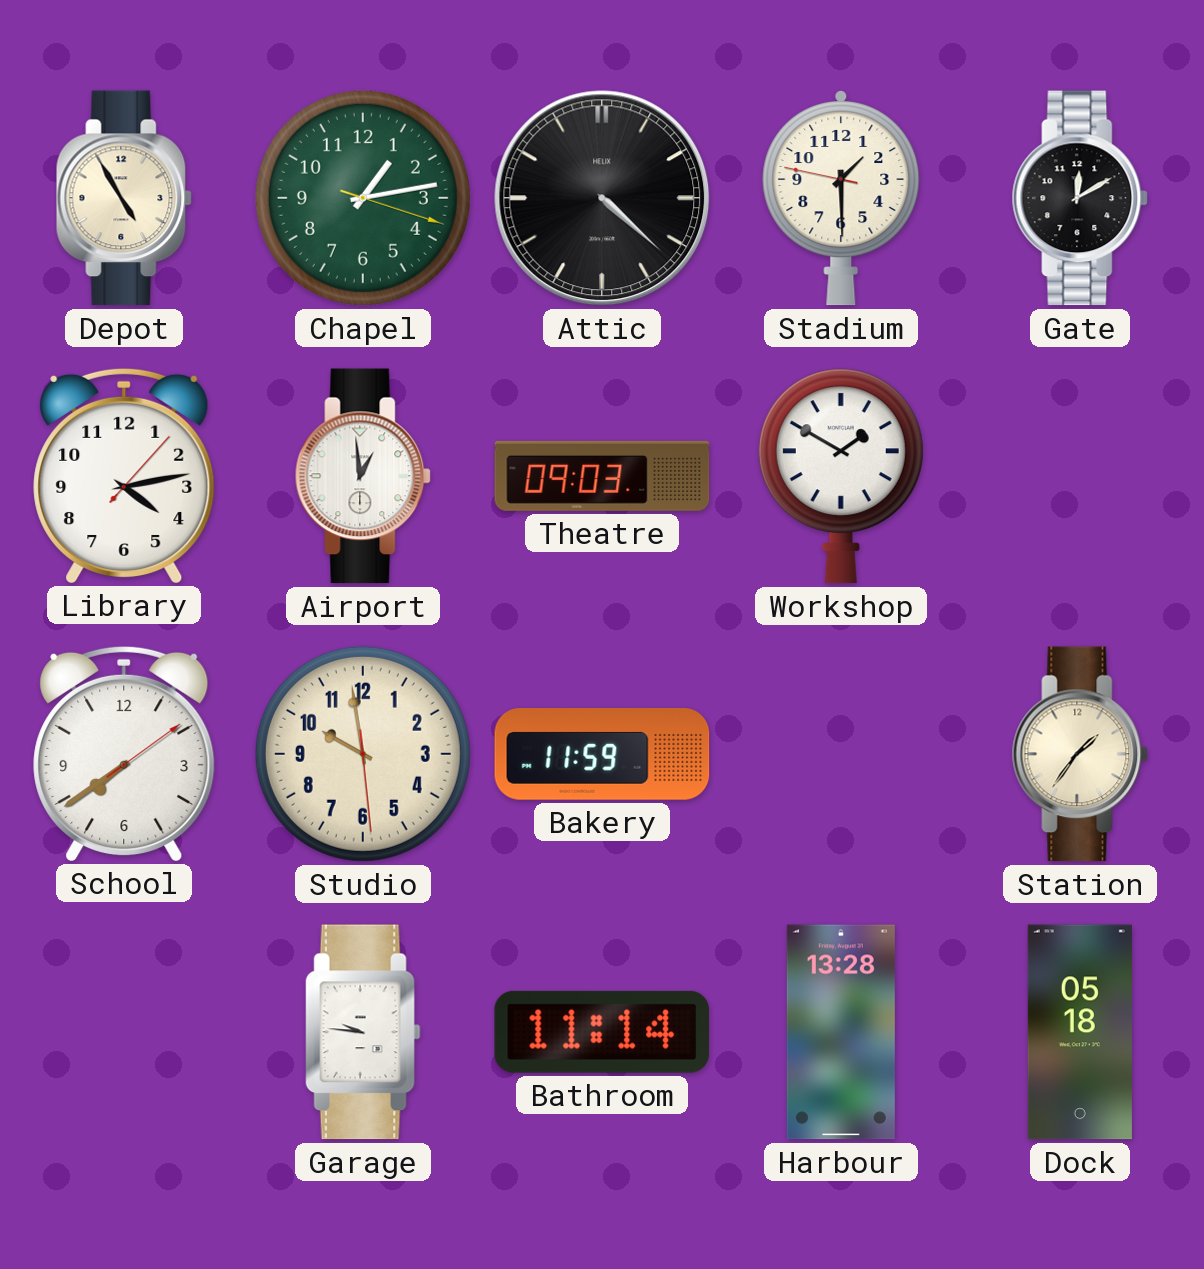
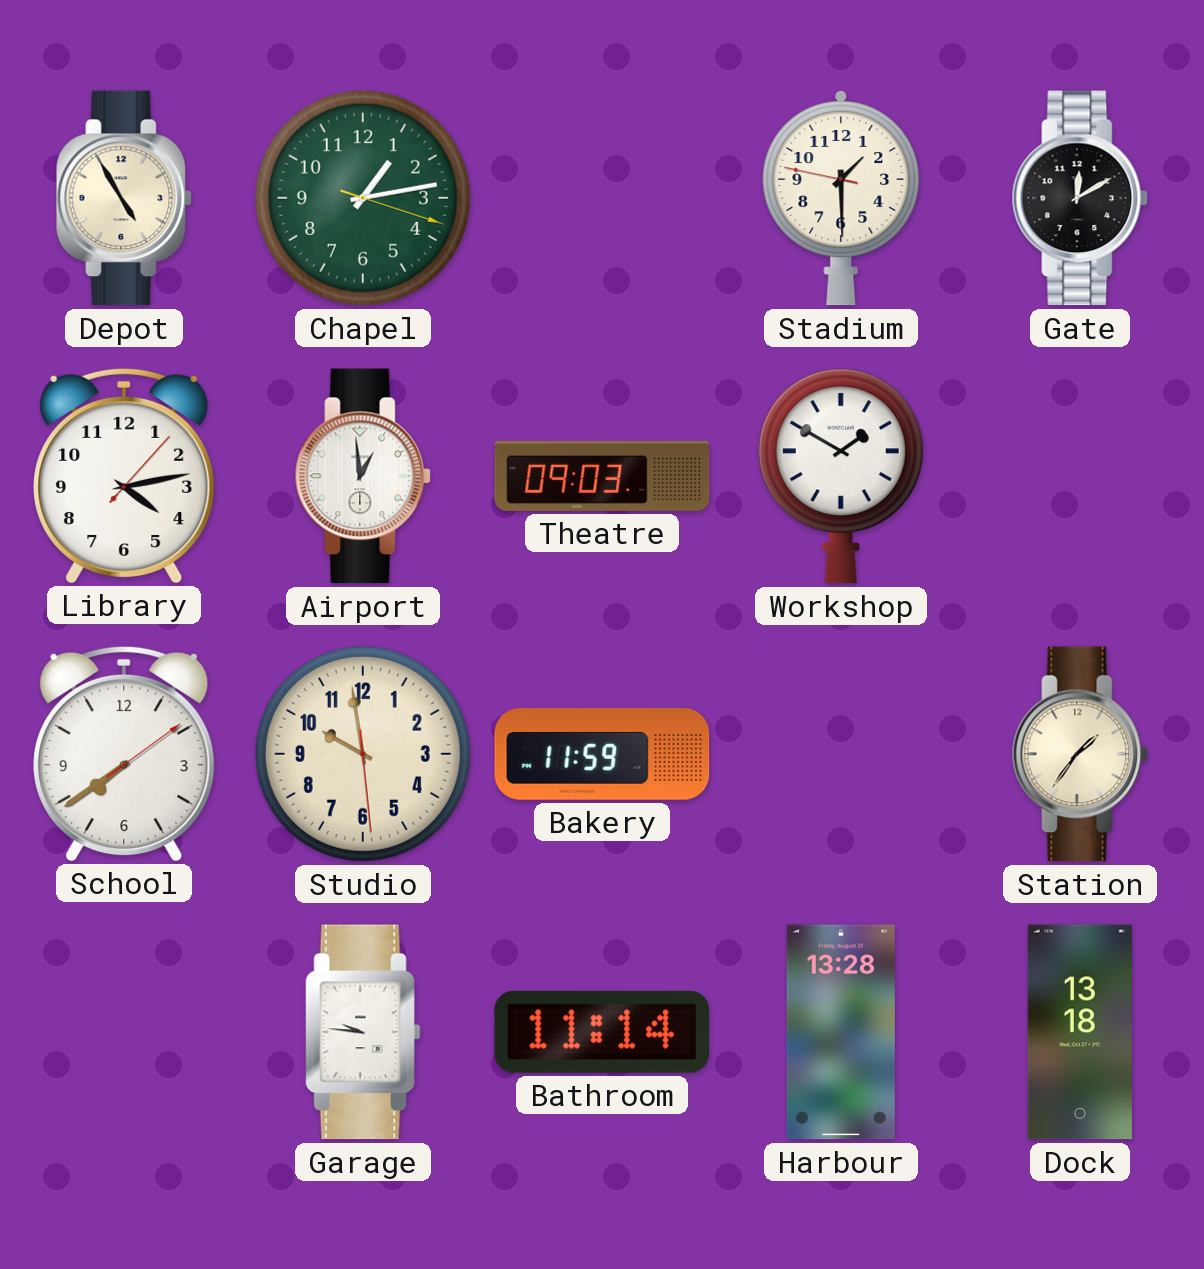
Attic: 4:22 -> none
Dock: 05:18 -> 13:18
